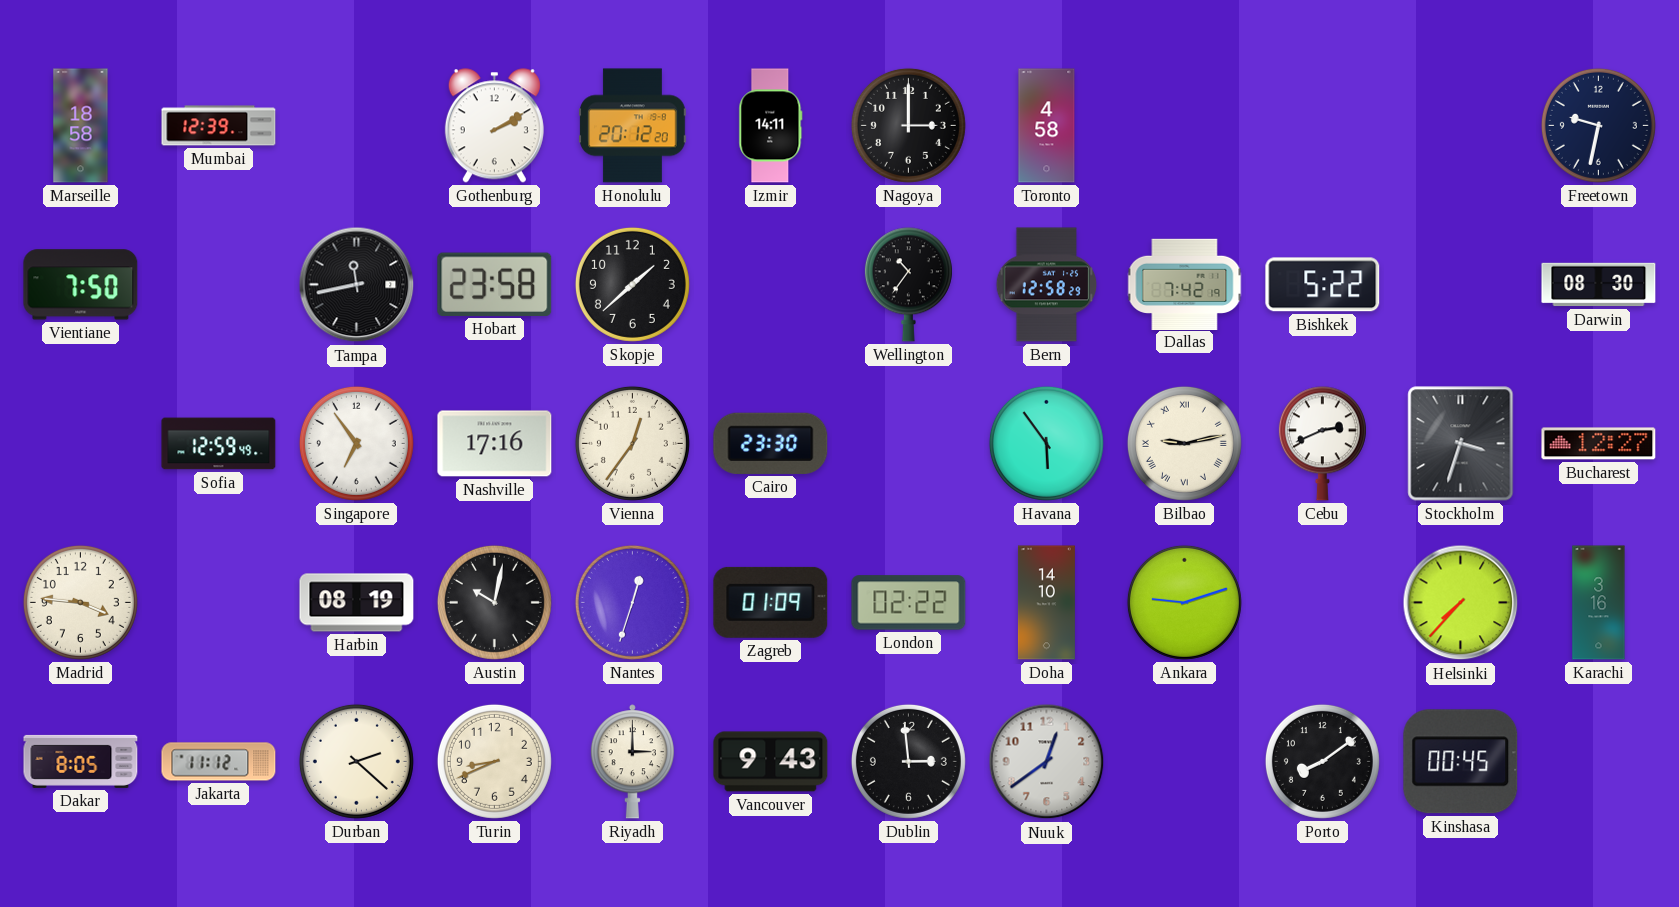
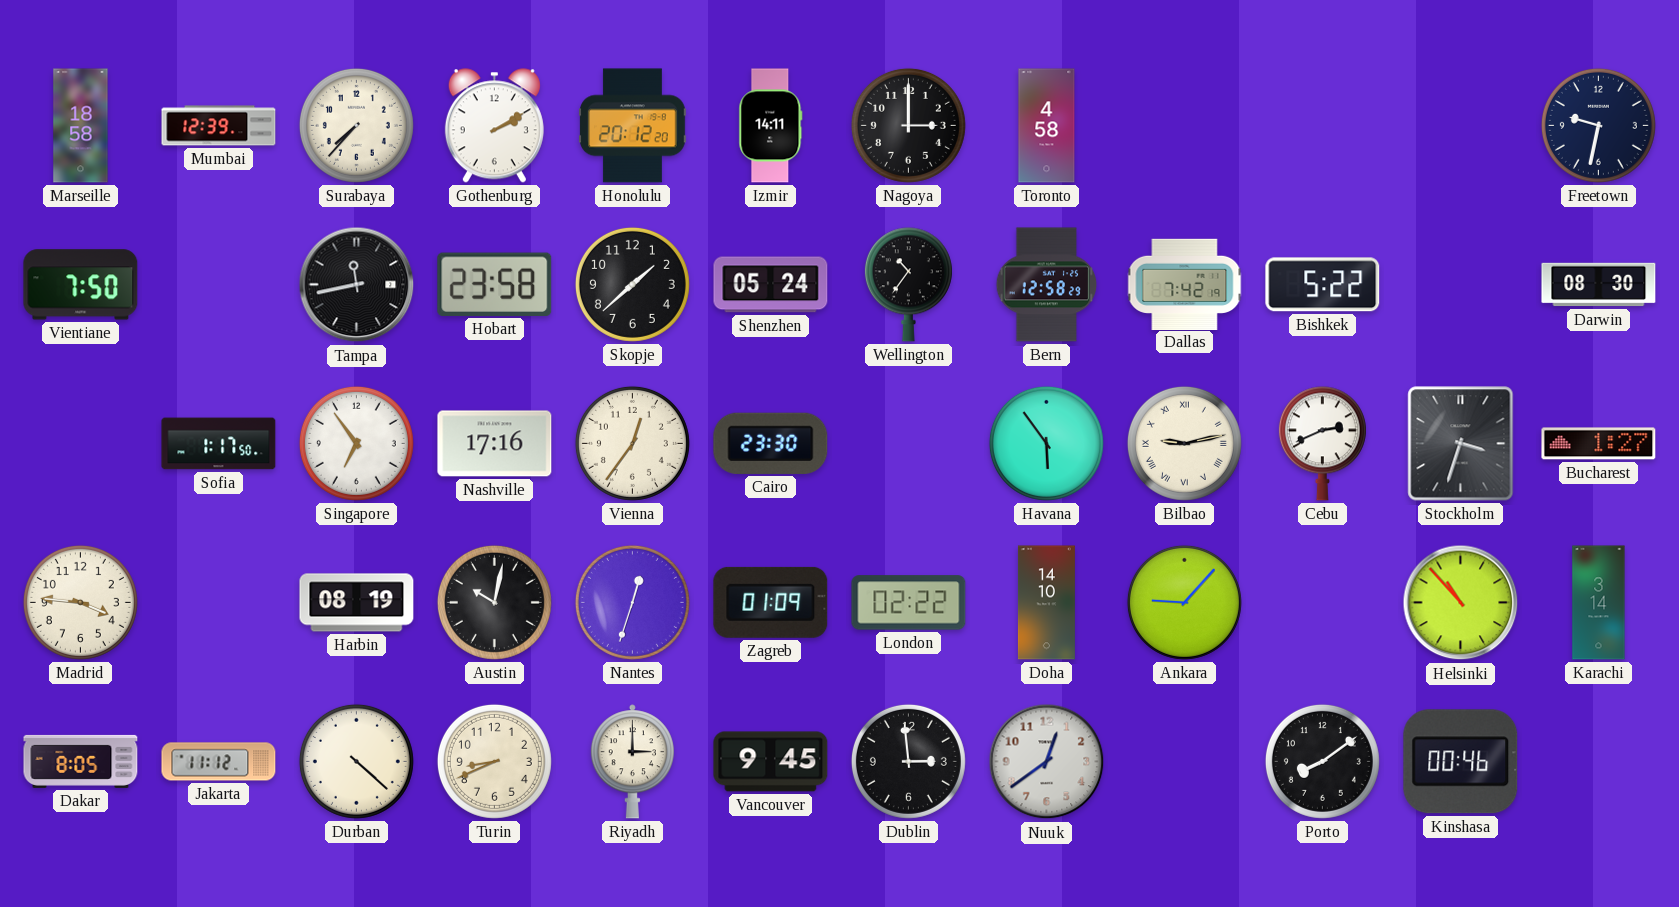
Surabaya: none -> 7:37
Shenzhen: none -> 05:24
Sofia: 12:59 -> 1:17
Bucharest: 12:27 -> 1:27
Ankara: 9:12 -> 9:07
Helsinki: 7:37 -> 10:53
Karachi: 3:16 -> 3:14
Durban: 2:22 -> 4:22
Vancouver: 9:43 -> 9:45
Kinshasa: 00:45 -> 00:46
